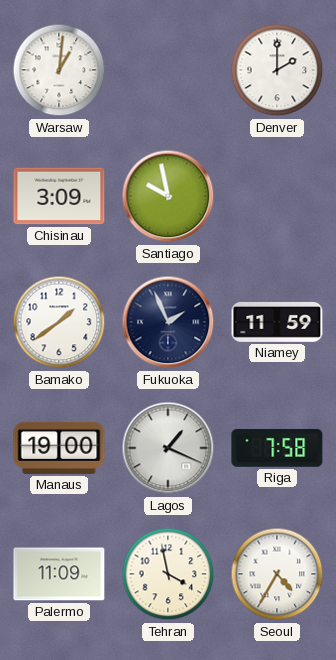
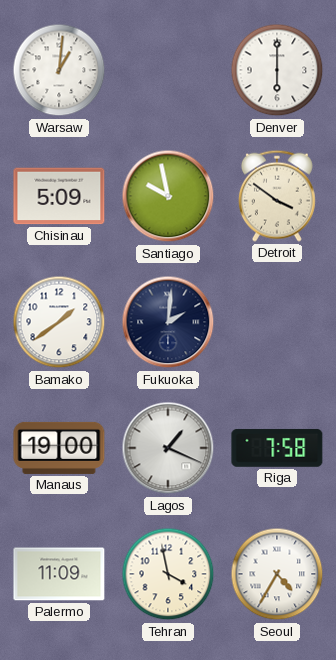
Denver: 2:00 -> 6:00
Chisinau: 3:09 -> 5:09
Detroit: none -> 3:51
Fukuoka: 1:56 -> 2:01
Niamey: 11:59 -> none
